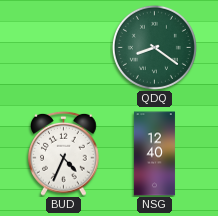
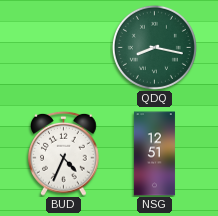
QDQ: 8:21 -> 8:17
NSG: 12:40 -> 12:51
